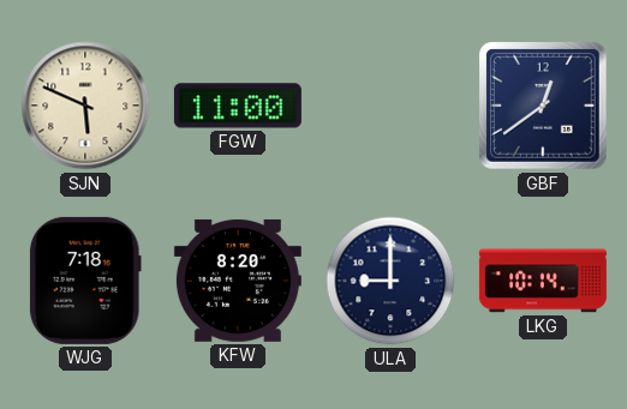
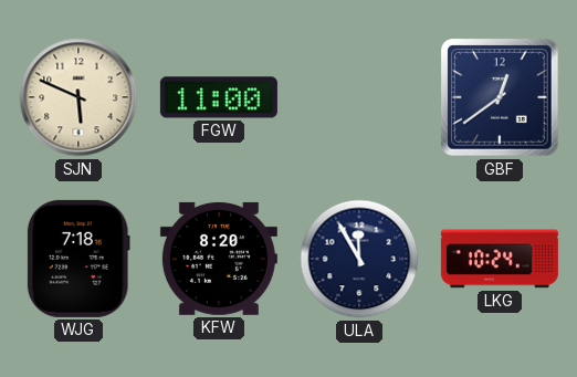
ULA: 9:00 -> 11:55
LKG: 10:14 -> 10:24
